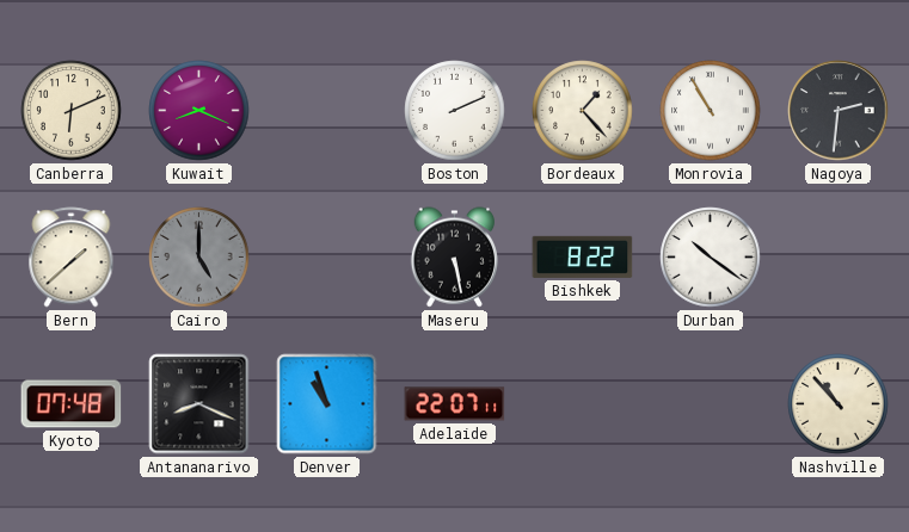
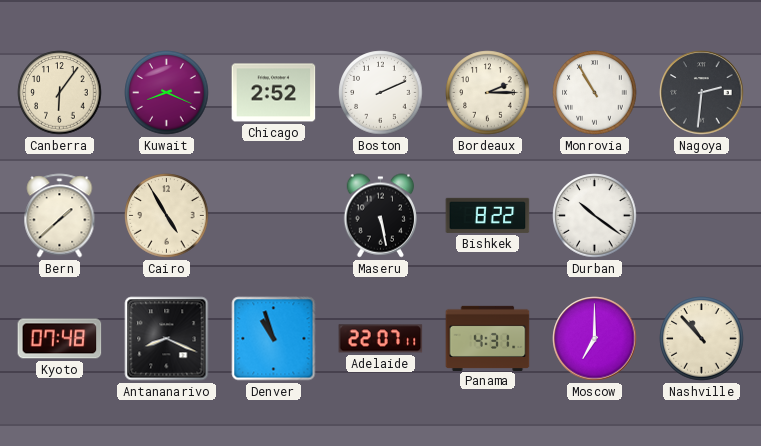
Canberra: 6:11 -> 6:06
Chicago: none -> 2:52
Bordeaux: 1:23 -> 2:15
Cairo: 5:00 -> 4:55
Cairo dial: grey -> cream
Panama: none -> 4:31
Moscow: none -> 7:00
